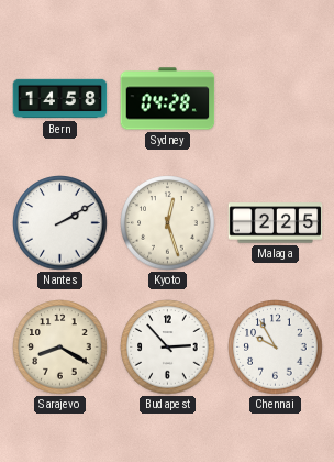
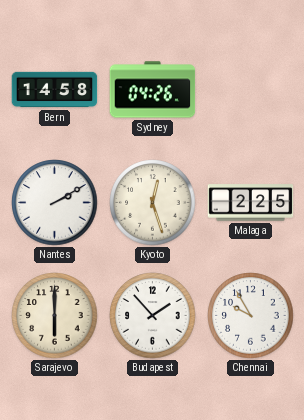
Sydney: 04:28 -> 04:26
Sarajevo: 8:20 -> 6:00
Budapest: 2:53 -> 1:53
